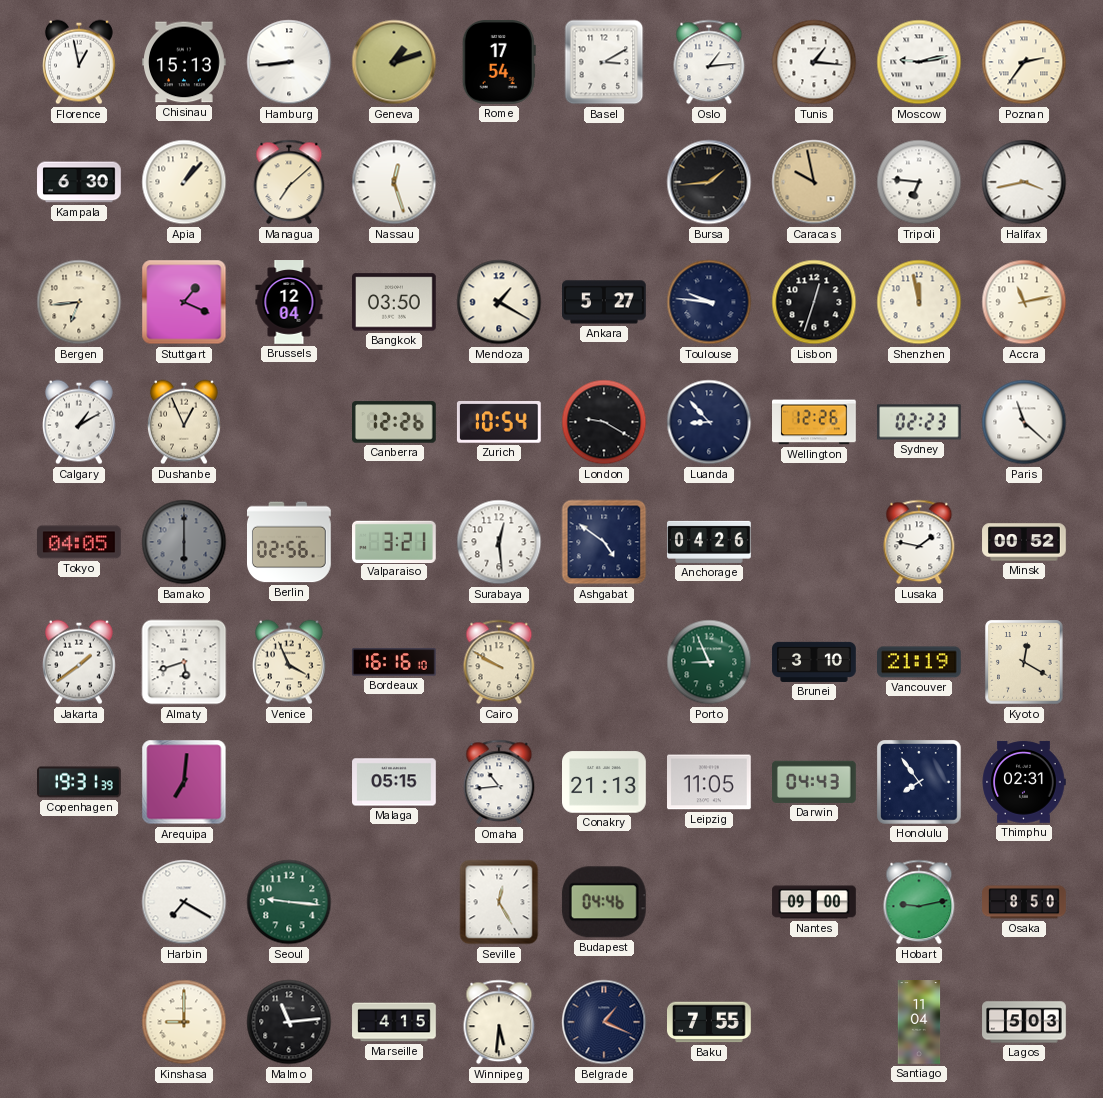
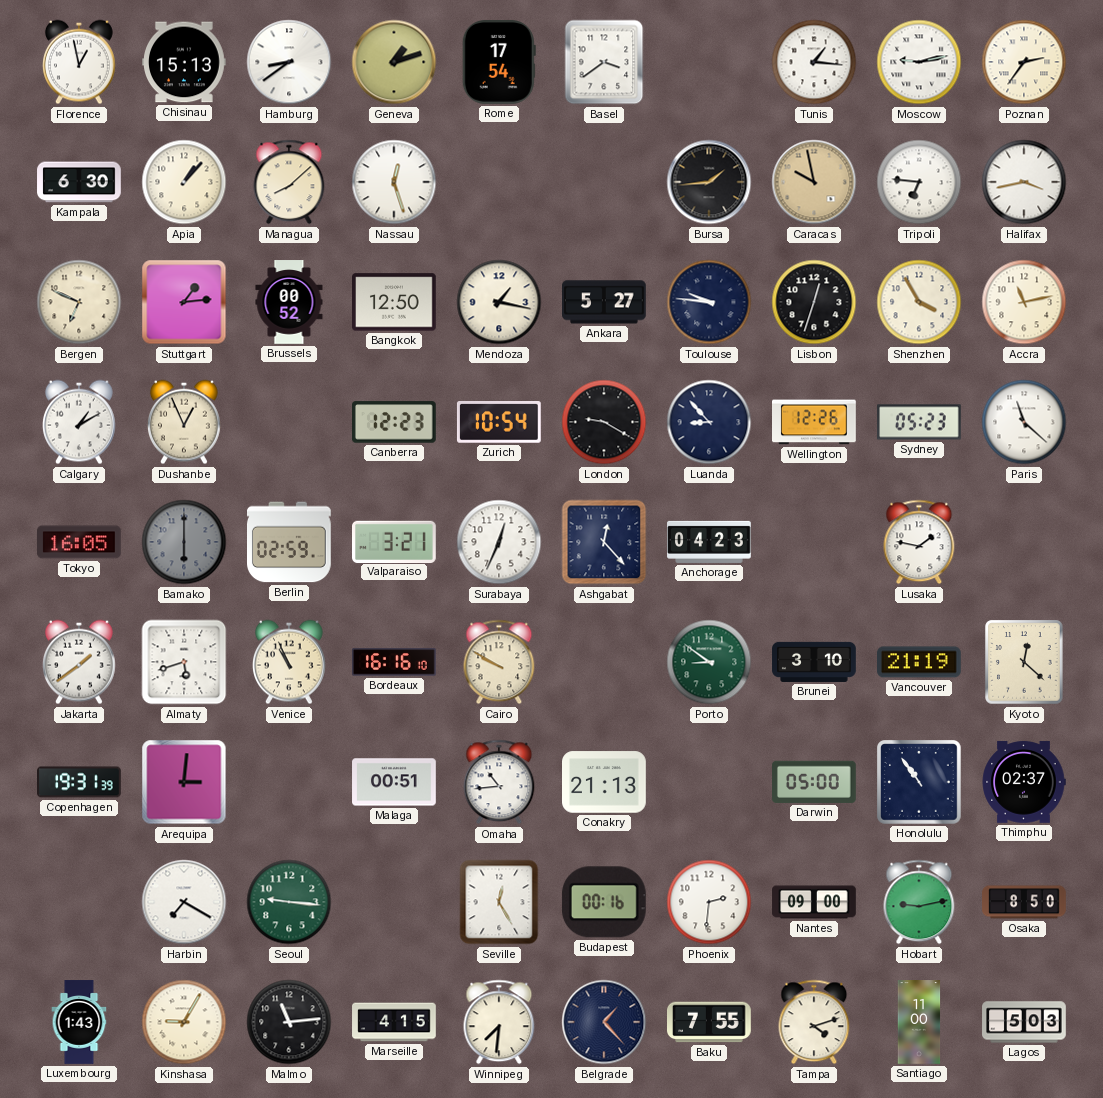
Hamburg: 8:44 -> 8:39
Basel: 3:10 -> 3:39
Oslo: 1:14 -> none
Managua: 7:08 -> 8:08
Bergen: 6:44 -> 6:49
Stuttgart: 1:19 -> 1:14
Brussels: 12:04 -> 00:52
Bangkok: 03:50 -> 12:50
Mendoza: 1:20 -> 1:17
Shenzhen: 11:58 -> 3:55
Canberra: 12:26 -> 12:23
Sydney: 02:23 -> 05:23
Tokyo: 04:05 -> 16:05
Berlin: 02:56 -> 02:59
Surabaya: 12:29 -> 12:34
Ashgabat: 4:51 -> 12:23
Anchorage: 04:26 -> 04:23
Minsk: 00:52 -> none
Venice: 3:56 -> 10:56
Porto: 8:56 -> 8:51
Kyoto: 12:20 -> 12:22
Arequipa: 7:01 -> 3:01
Malaga: 05:15 -> 00:51
Leipzig: 11:05 -> none
Darwin: 04:43 -> 05:00
Honolulu: 7:54 -> 10:54
Thimphu: 02:31 -> 02:37
Budapest: 04:46 -> 00:16
Phoenix: none -> 2:31
Luxembourg: none -> 1:43
Kinshasa: 9:00 -> 9:05
Winnipeg: 5:31 -> 7:31
Belgrade: 1:19 -> 1:23
Tampa: none -> 4:12
Santiago: 11:04 -> 11:00
